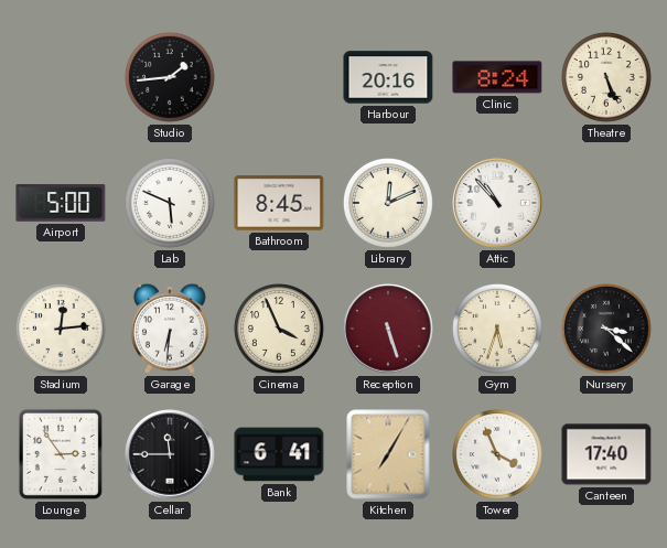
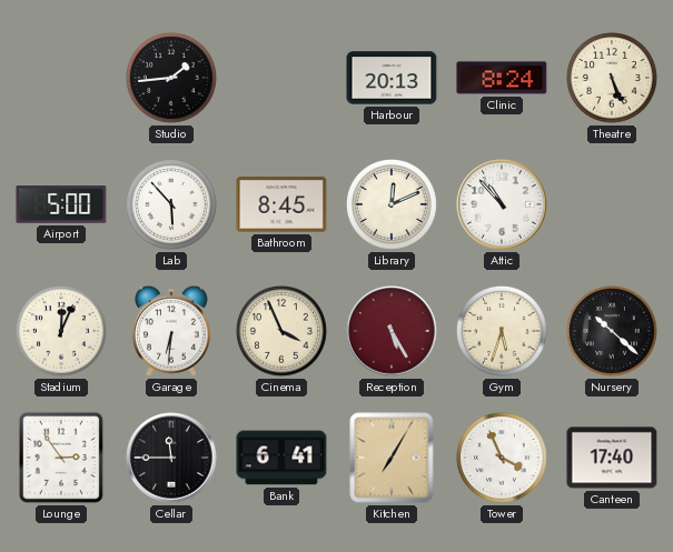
Harbour: 20:16 -> 20:13
Lab: 5:49 -> 5:53
Stadium: 12:14 -> 12:04
Reception: 5:27 -> 5:25
Nursery: 3:22 -> 10:22
